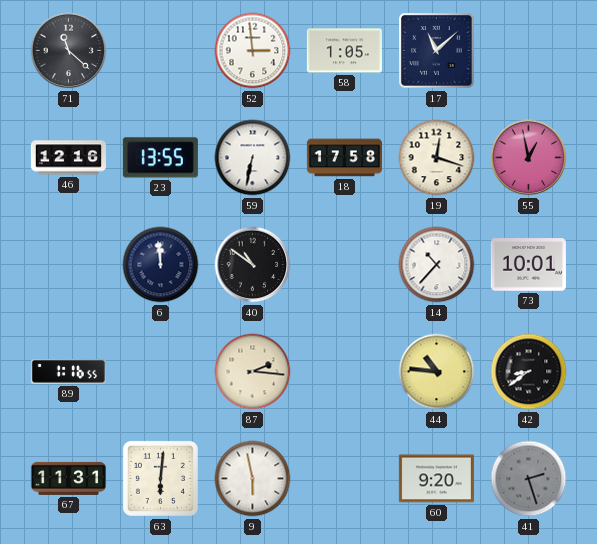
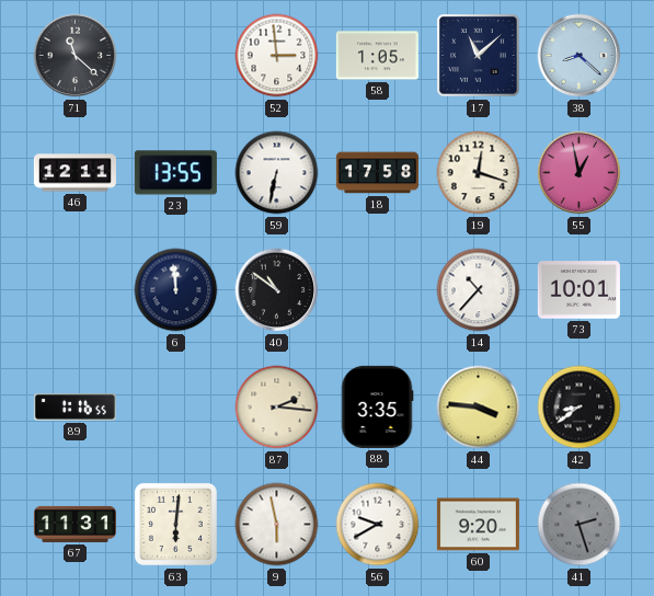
38: none -> 8:22
46: 12:16 -> 12:11
88: none -> 3:35
44: 10:46 -> 3:46
56: none -> 9:40
